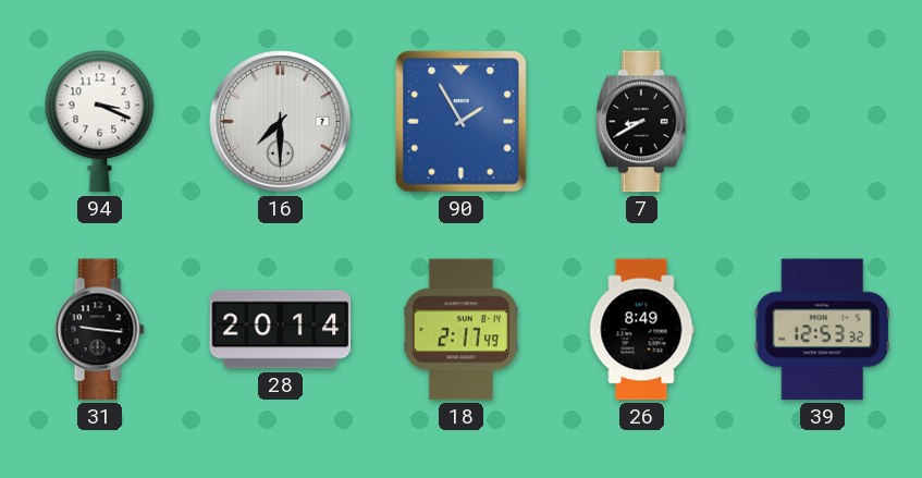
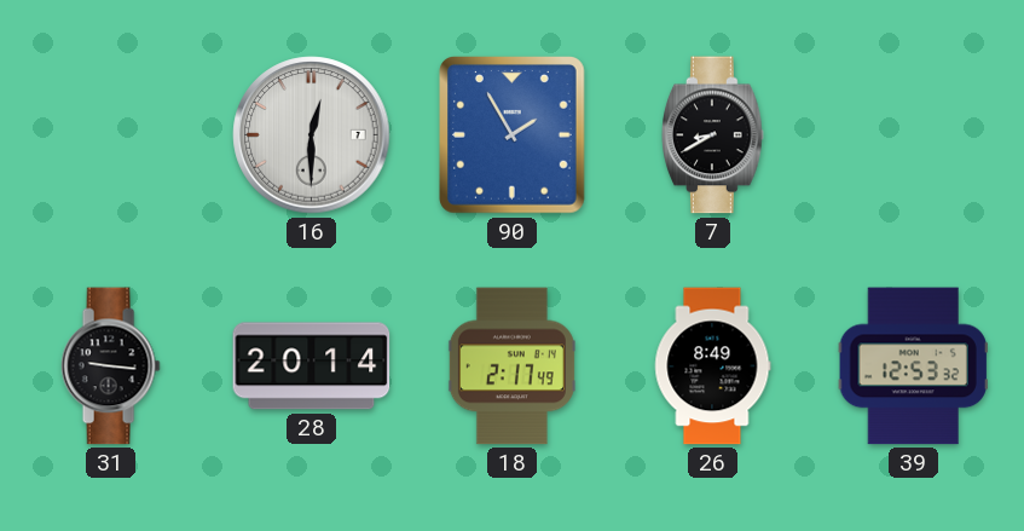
94: 3:19 -> none
16: 7:30 -> 12:30
